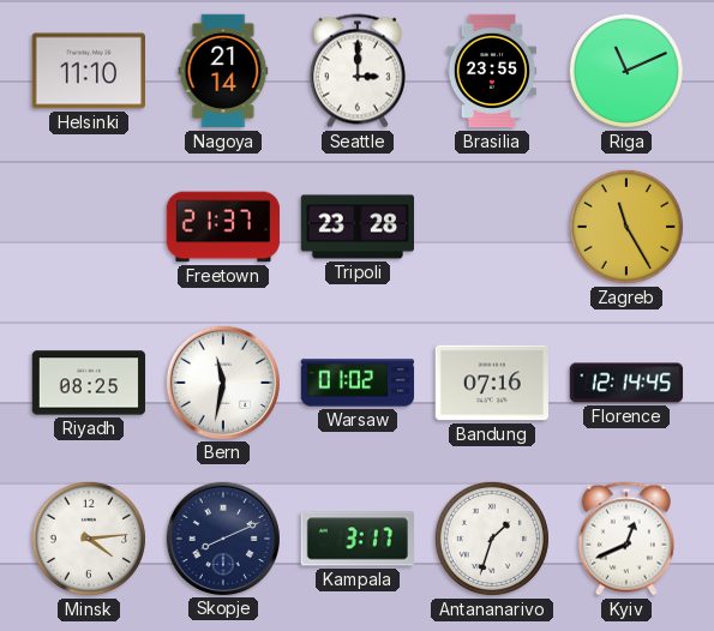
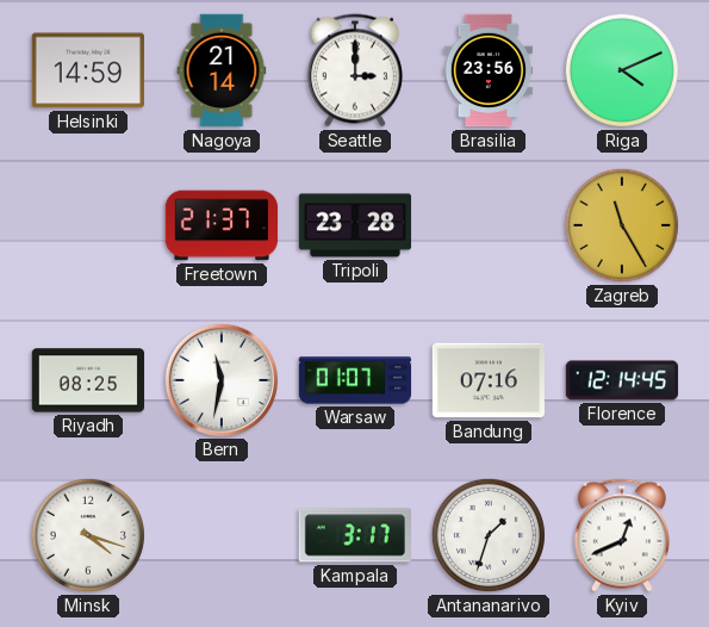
Helsinki: 11:10 -> 14:59
Brasilia: 23:55 -> 23:56
Riga: 11:11 -> 4:11
Warsaw: 01:02 -> 01:07
Minsk: 4:14 -> 4:18
Skopje: 8:11 -> none
